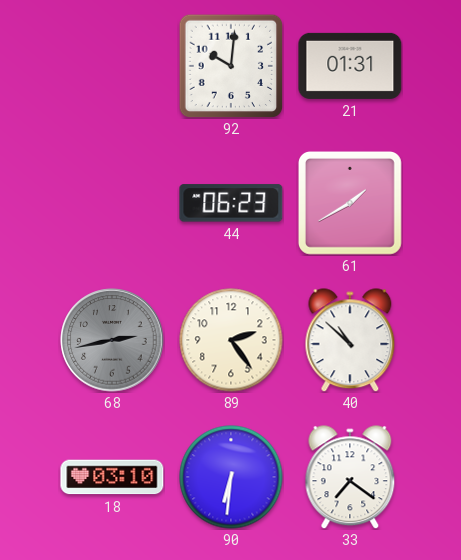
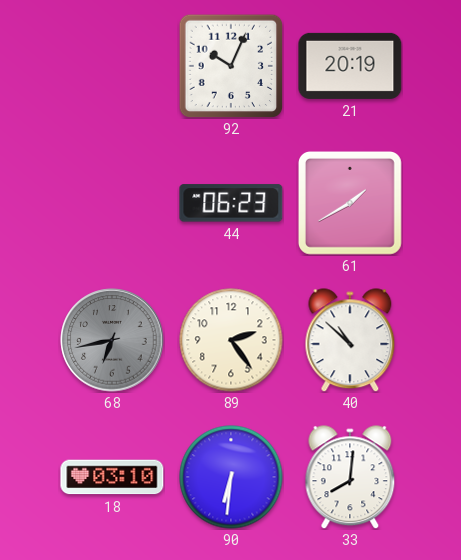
92: 10:01 -> 10:04
21: 01:31 -> 20:19
68: 2:43 -> 6:43
33: 7:21 -> 8:01
